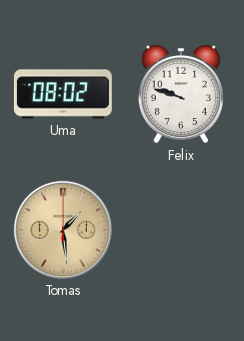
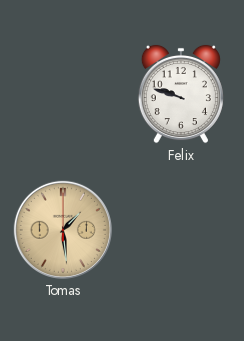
Uma: 08:02 -> none
